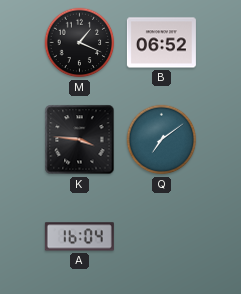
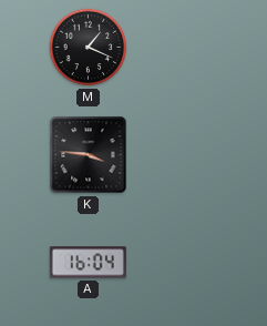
B: 06:52 -> none
Q: 7:09 -> none
